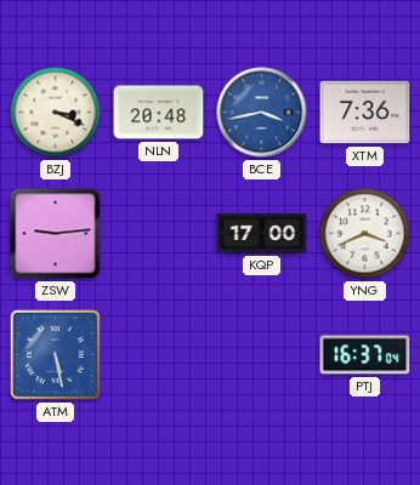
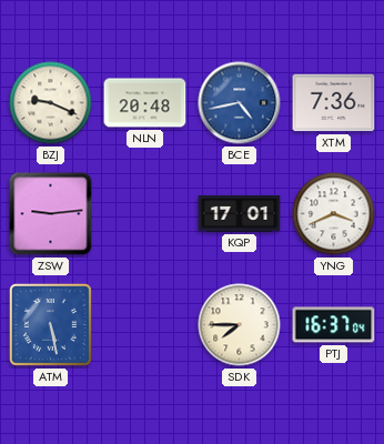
BZJ: 3:19 -> 9:19
BCE: 3:43 -> 4:43
KQP: 17:00 -> 17:01
SDK: none -> 7:45
